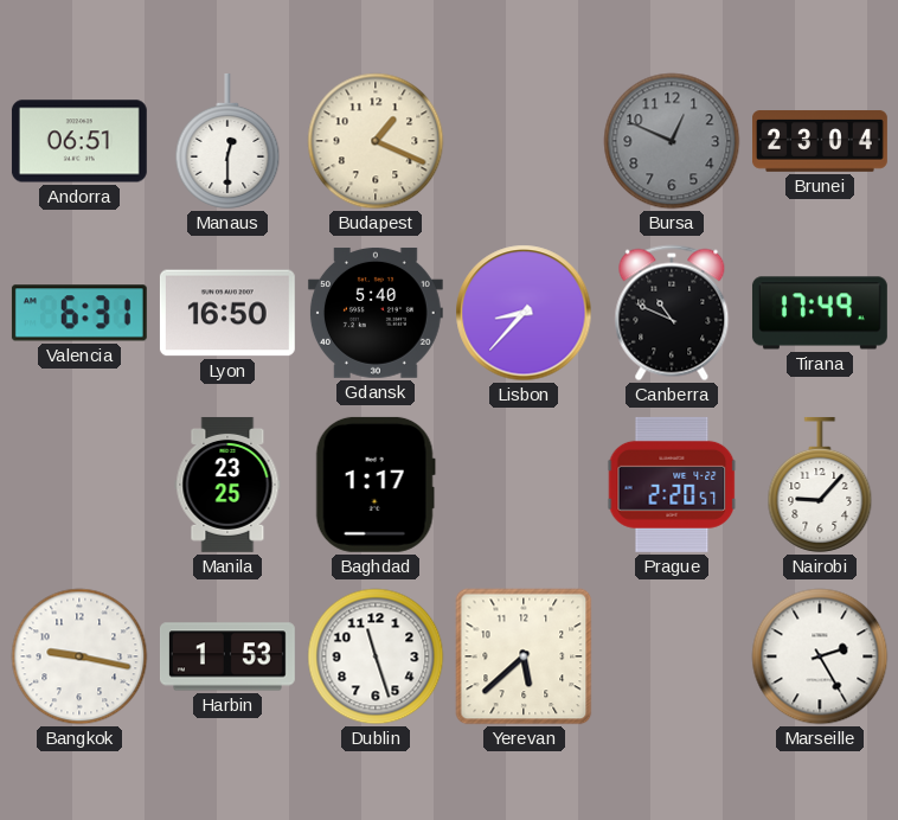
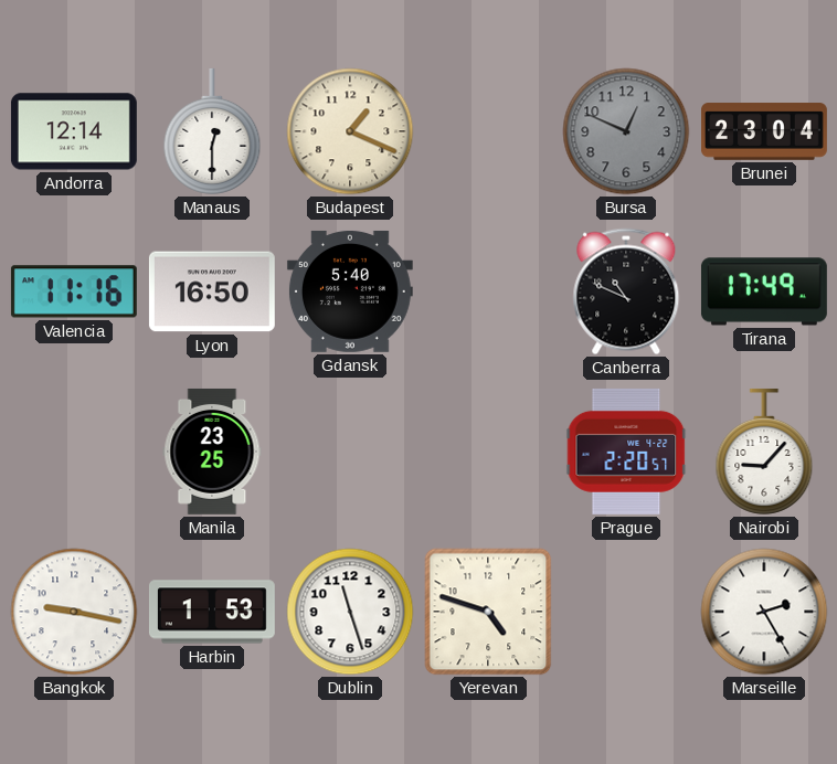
Andorra: 06:51 -> 12:14
Valencia: 6:31 -> 11:16
Lisbon: 8:37 -> none
Baghdad: 1:17 -> none
Yerevan: 5:38 -> 4:48
